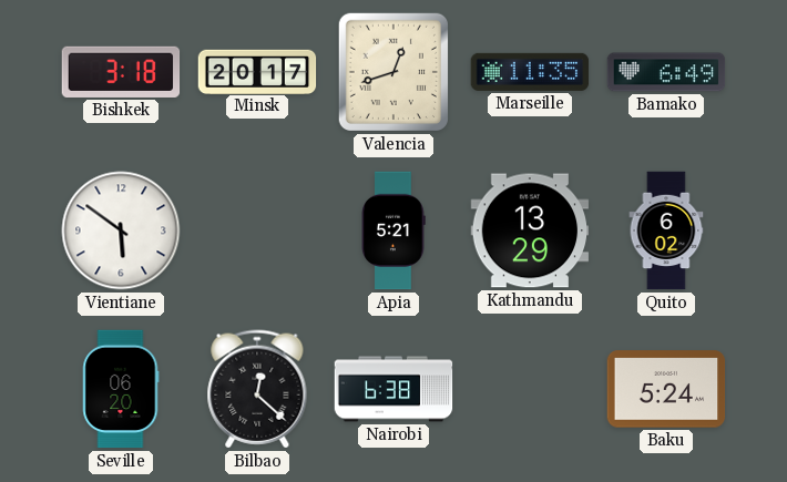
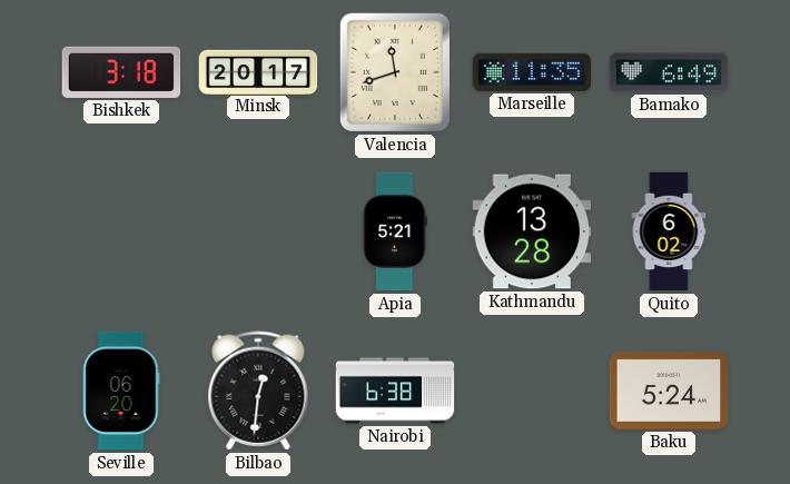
Valencia: 12:42 -> 11:42
Vientiane: 5:51 -> none
Kathmandu: 13:29 -> 13:28
Bilbao: 12:22 -> 12:31
